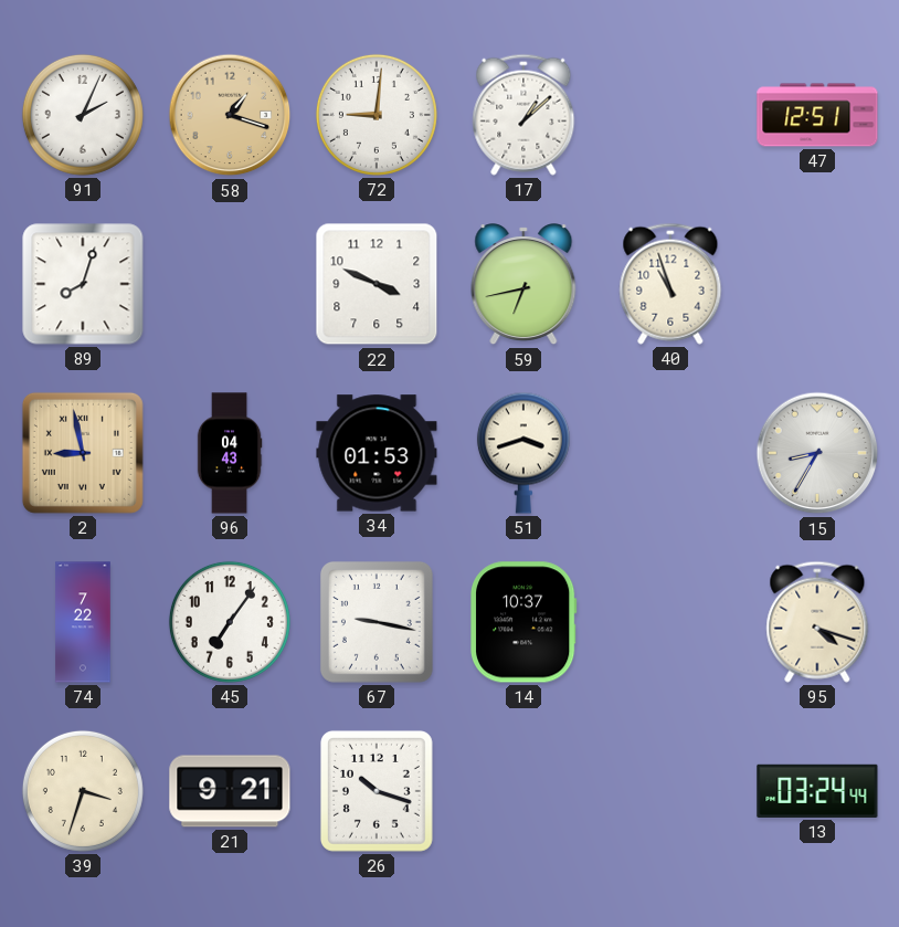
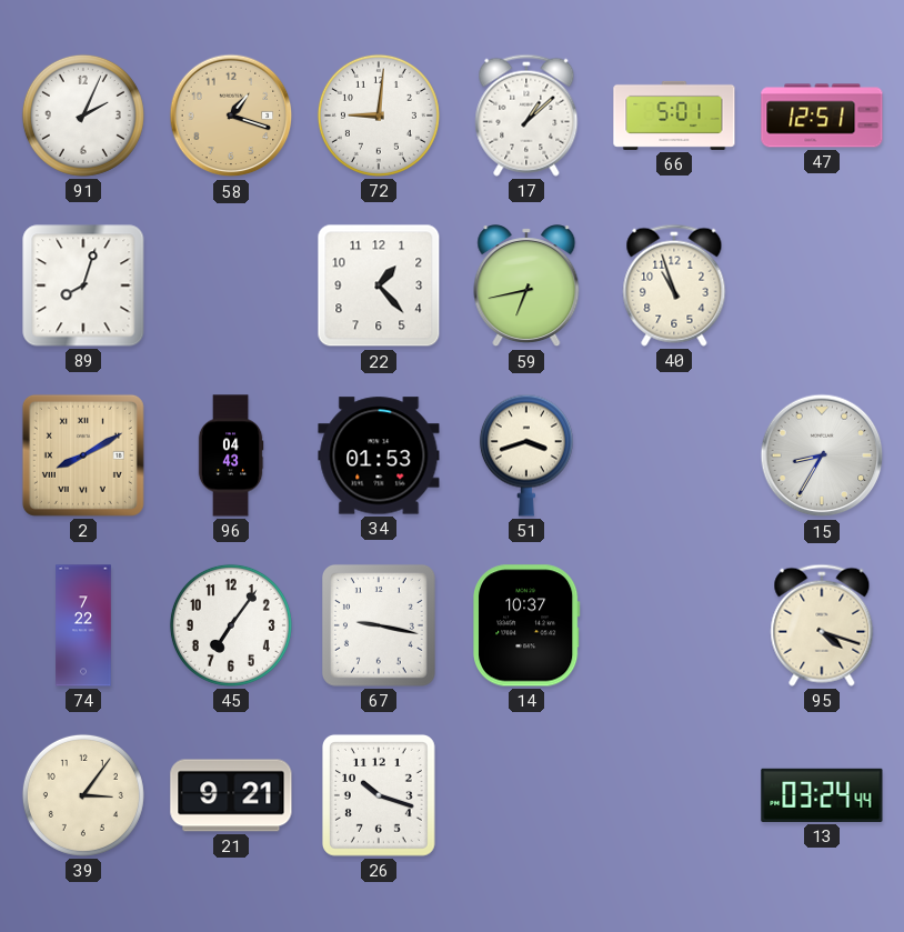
66: none -> 5:01
22: 3:49 -> 1:23
2: 8:58 -> 8:10
39: 3:33 -> 3:06
